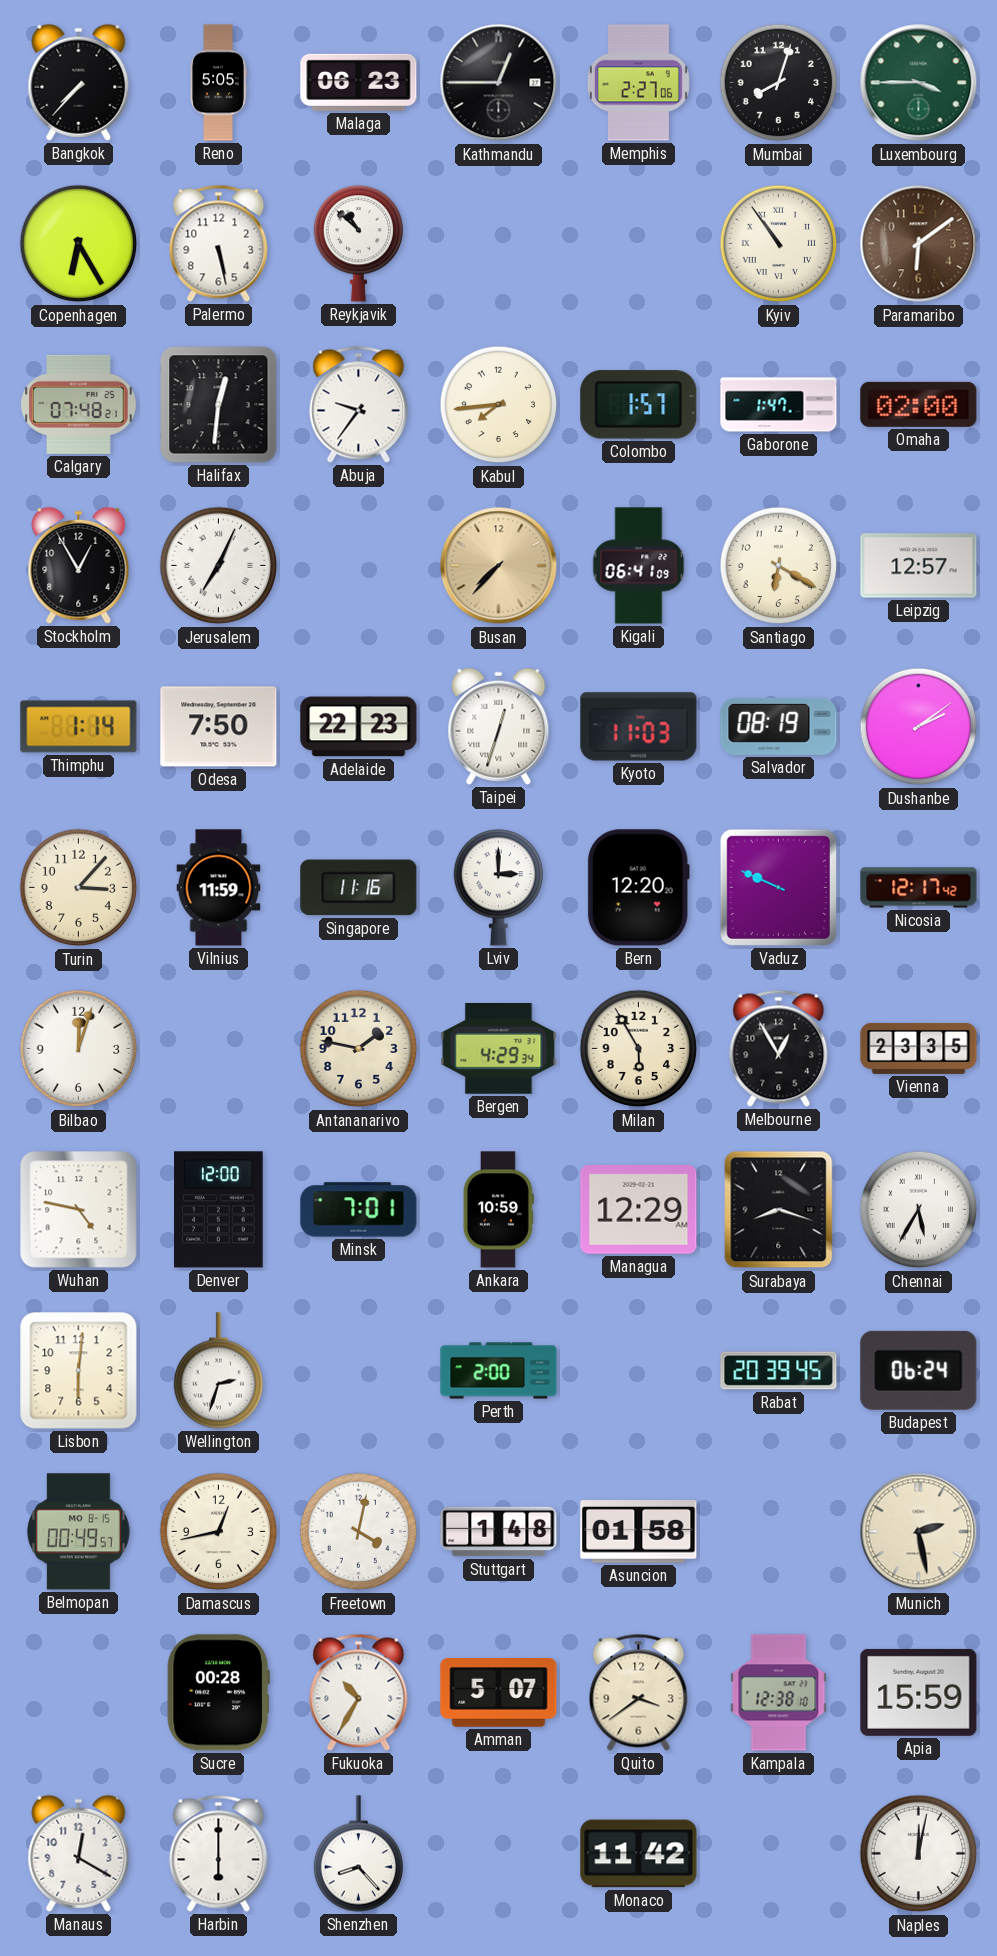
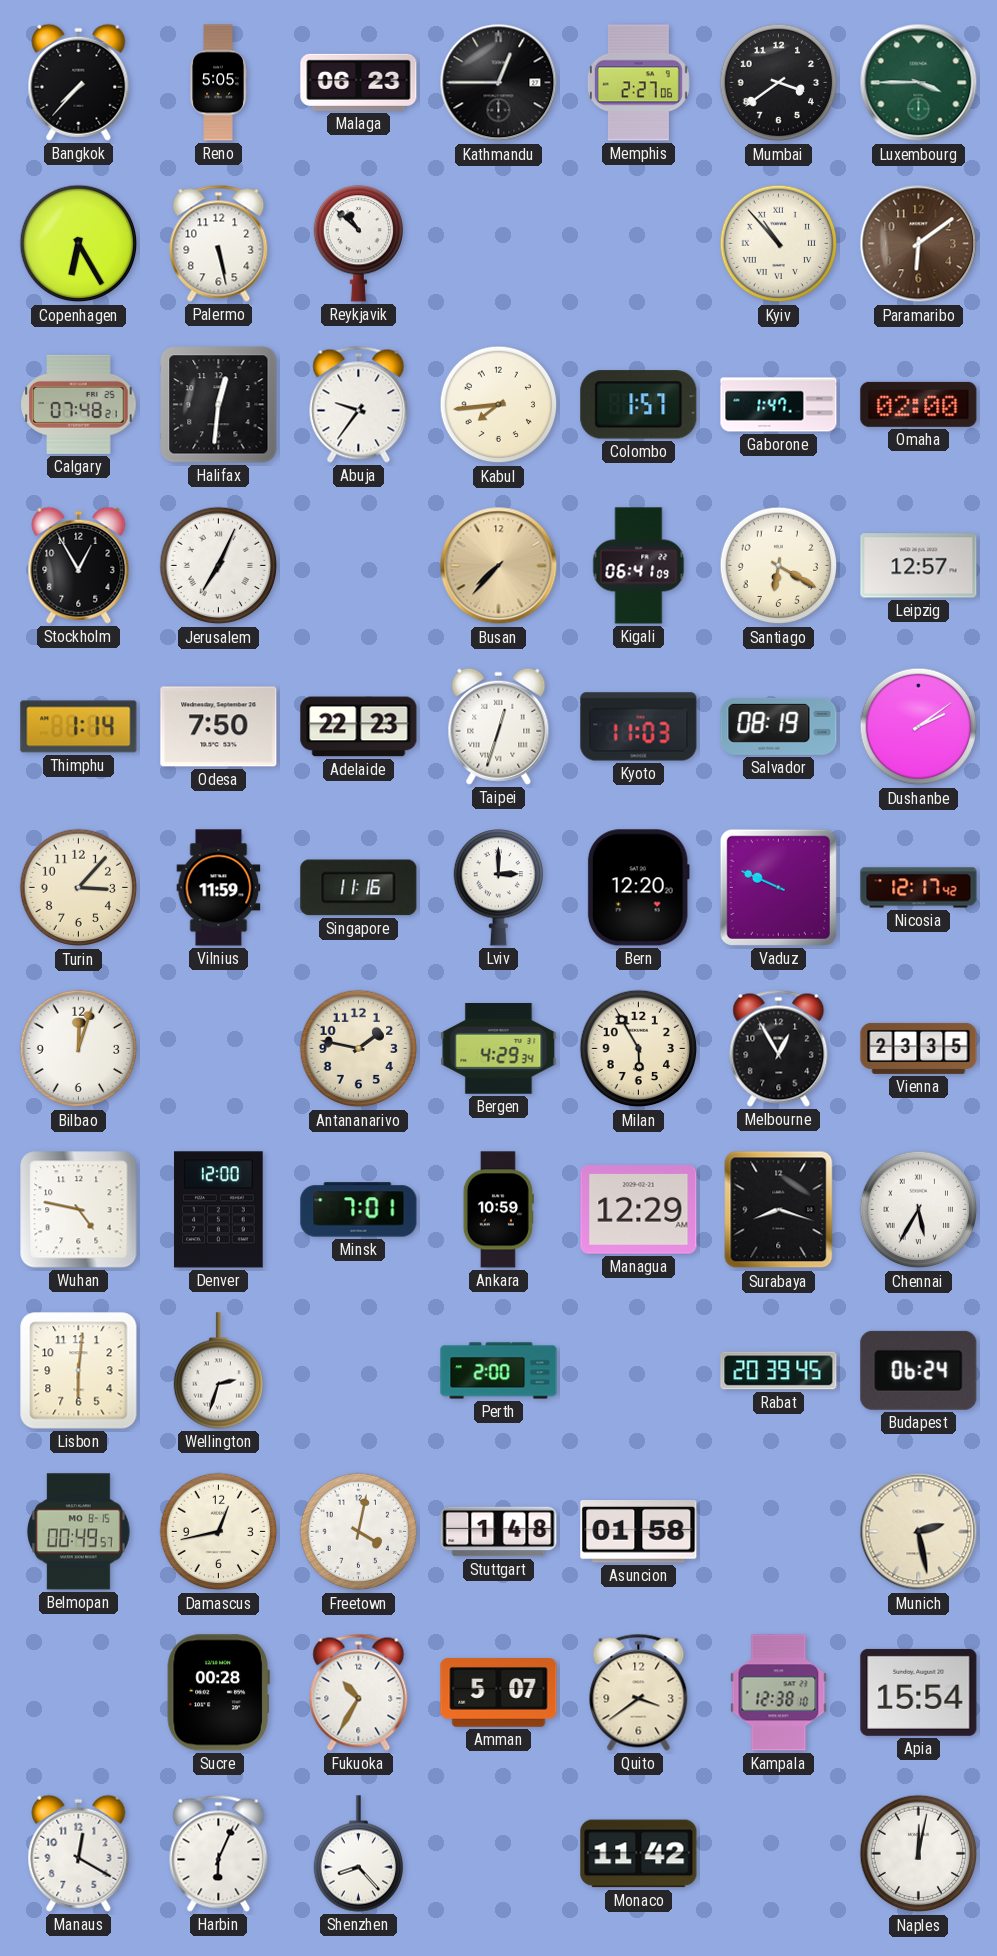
Mumbai: 8:03 -> 3:39
Kyiv: 10:54 -> 10:53
Apia: 15:59 -> 15:54
Harbin: 6:00 -> 6:04
